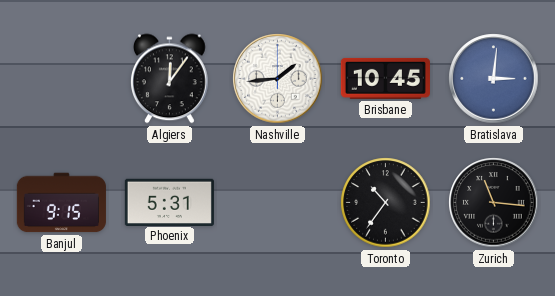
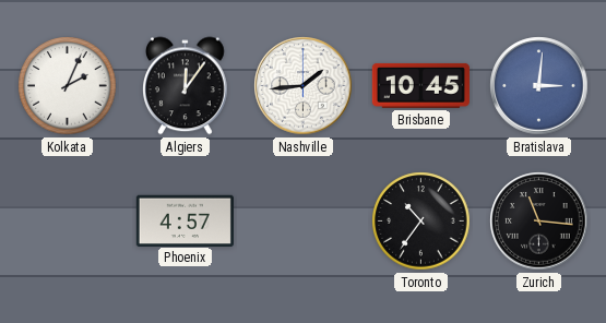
Kolkata: none -> 2:04
Banjul: 9:15 -> none
Phoenix: 5:31 -> 4:57
